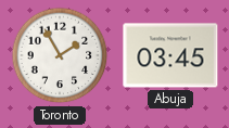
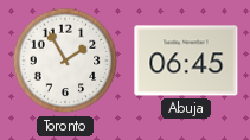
Abuja: 03:45 -> 06:45
